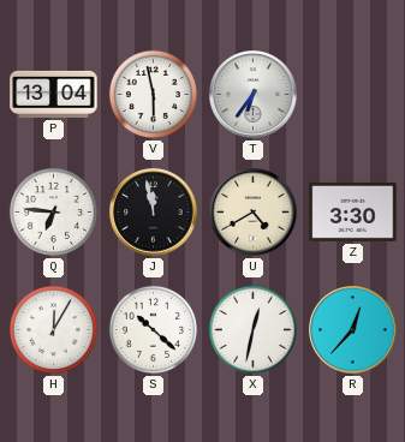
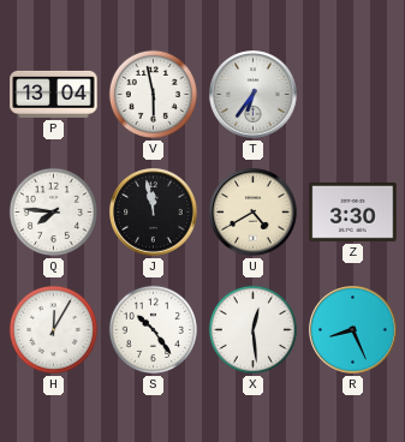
Q: 6:46 -> 7:46
S: 10:22 -> 10:24
X: 12:32 -> 12:29
R: 12:37 -> 8:26
